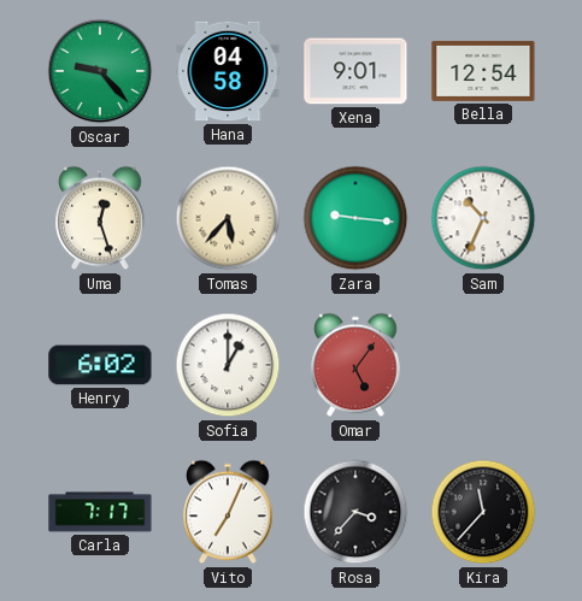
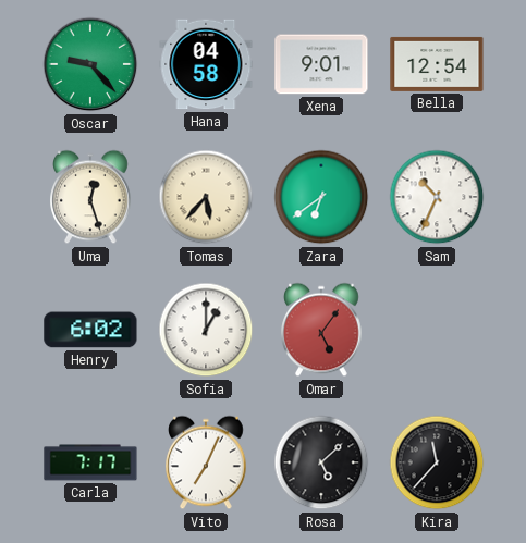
Zara: 9:16 -> 6:39
Rosa: 3:37 -> 5:08
